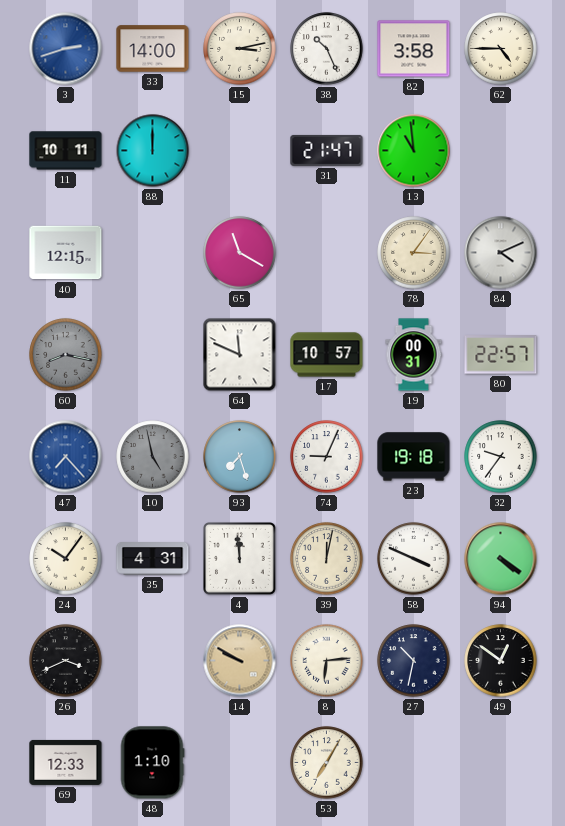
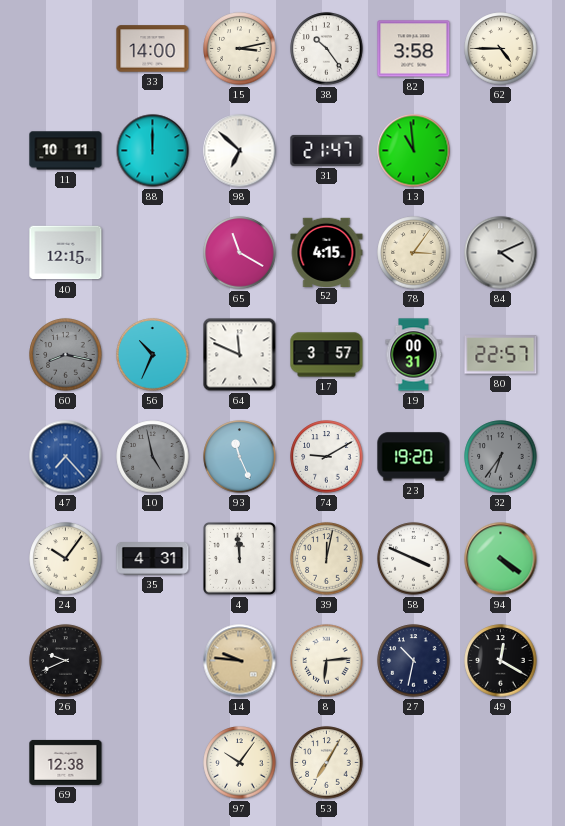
3: 2:42 -> none
38: 10:26 -> 10:24
98: none -> 6:52
52: none -> 4:15
56: none -> 10:34
17: 10:57 -> 3:57
93: 7:27 -> 11:26
74: 9:04 -> 9:10
23: 19:18 -> 19:20
32: 9:36 -> 6:36
32 dial: white -> grey
26: 3:41 -> 9:41
14: 9:50 -> 9:46
49: 12:51 -> 12:20
69: 12:33 -> 12:38
48: 1:10 -> none
97: none -> 10:06
